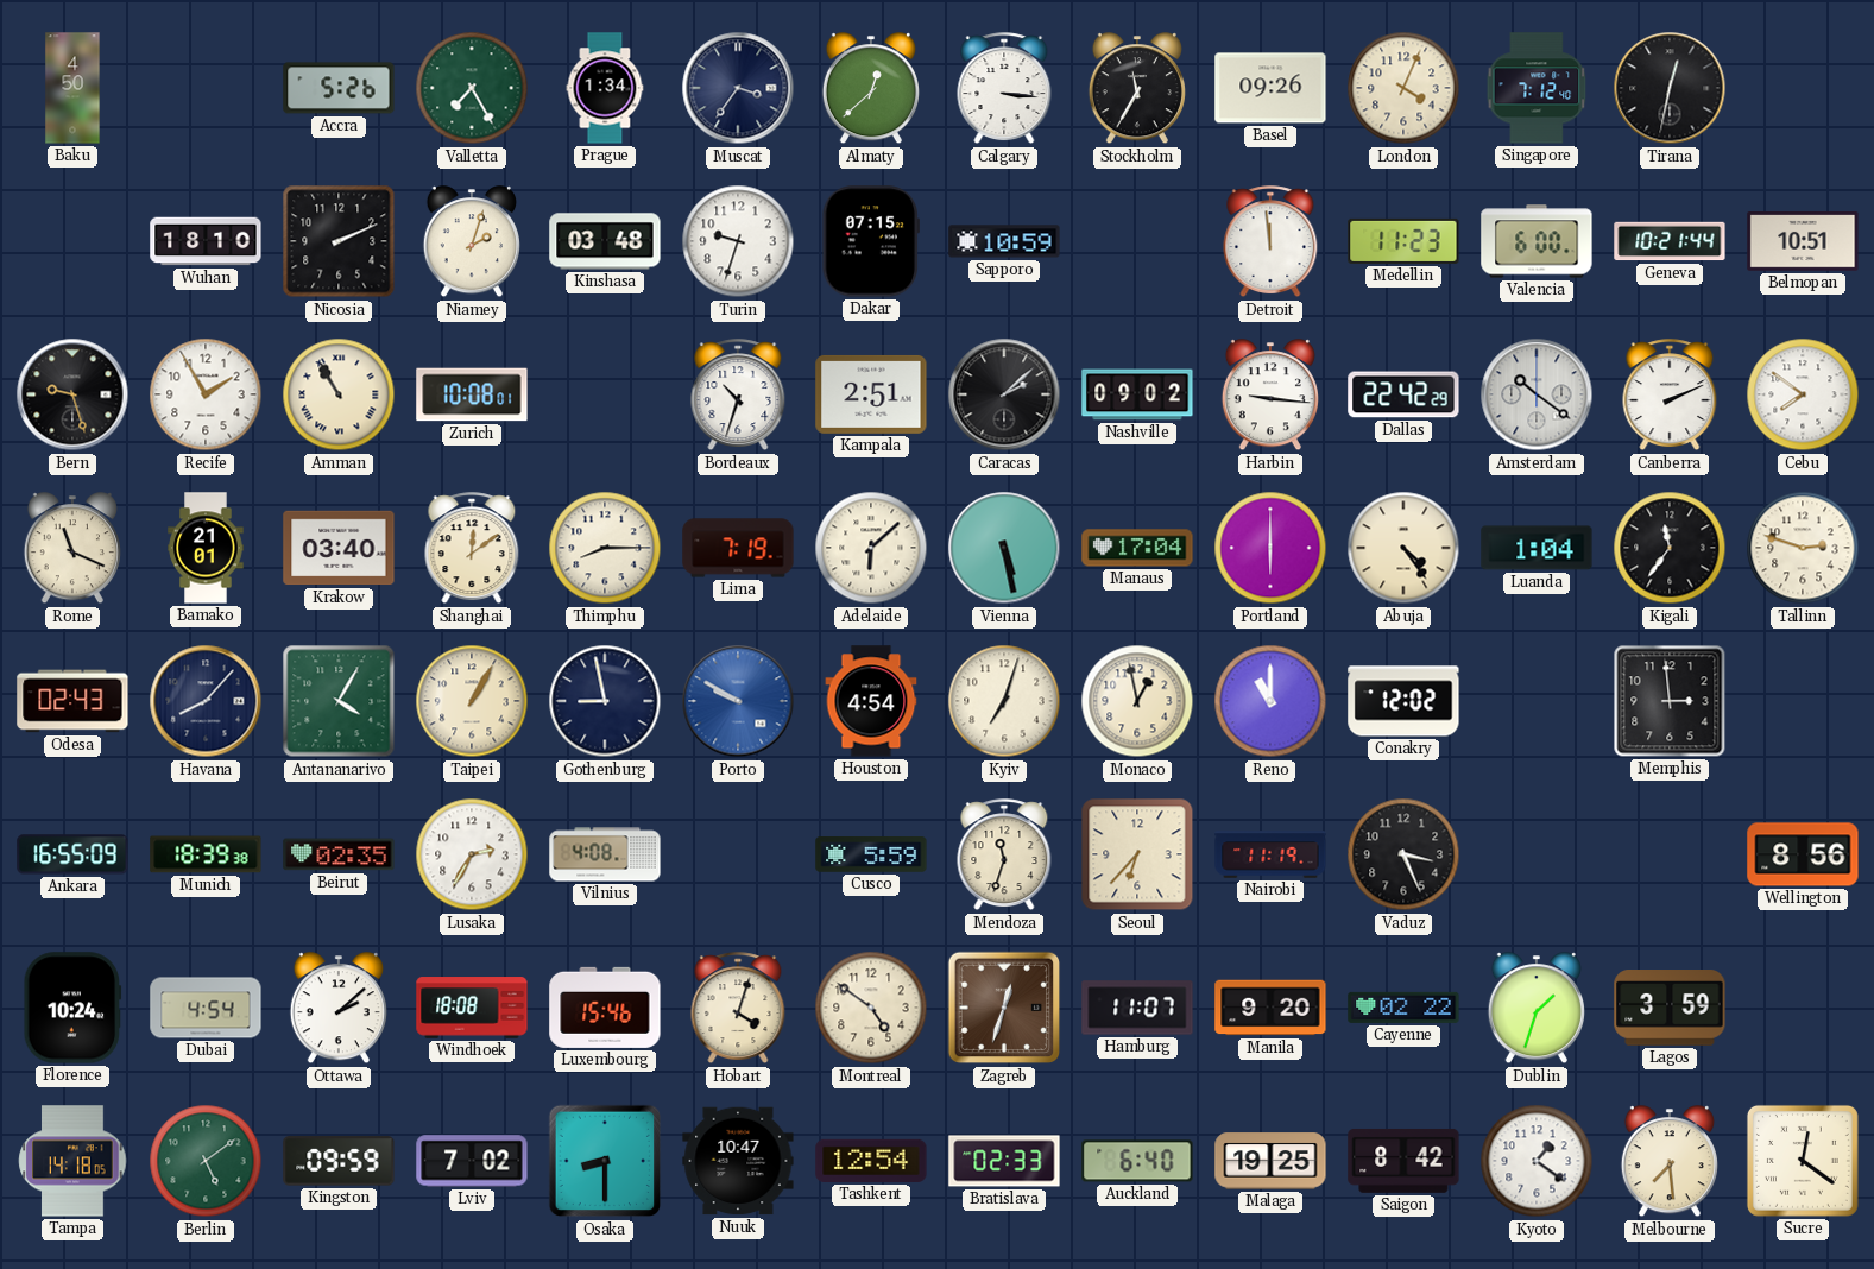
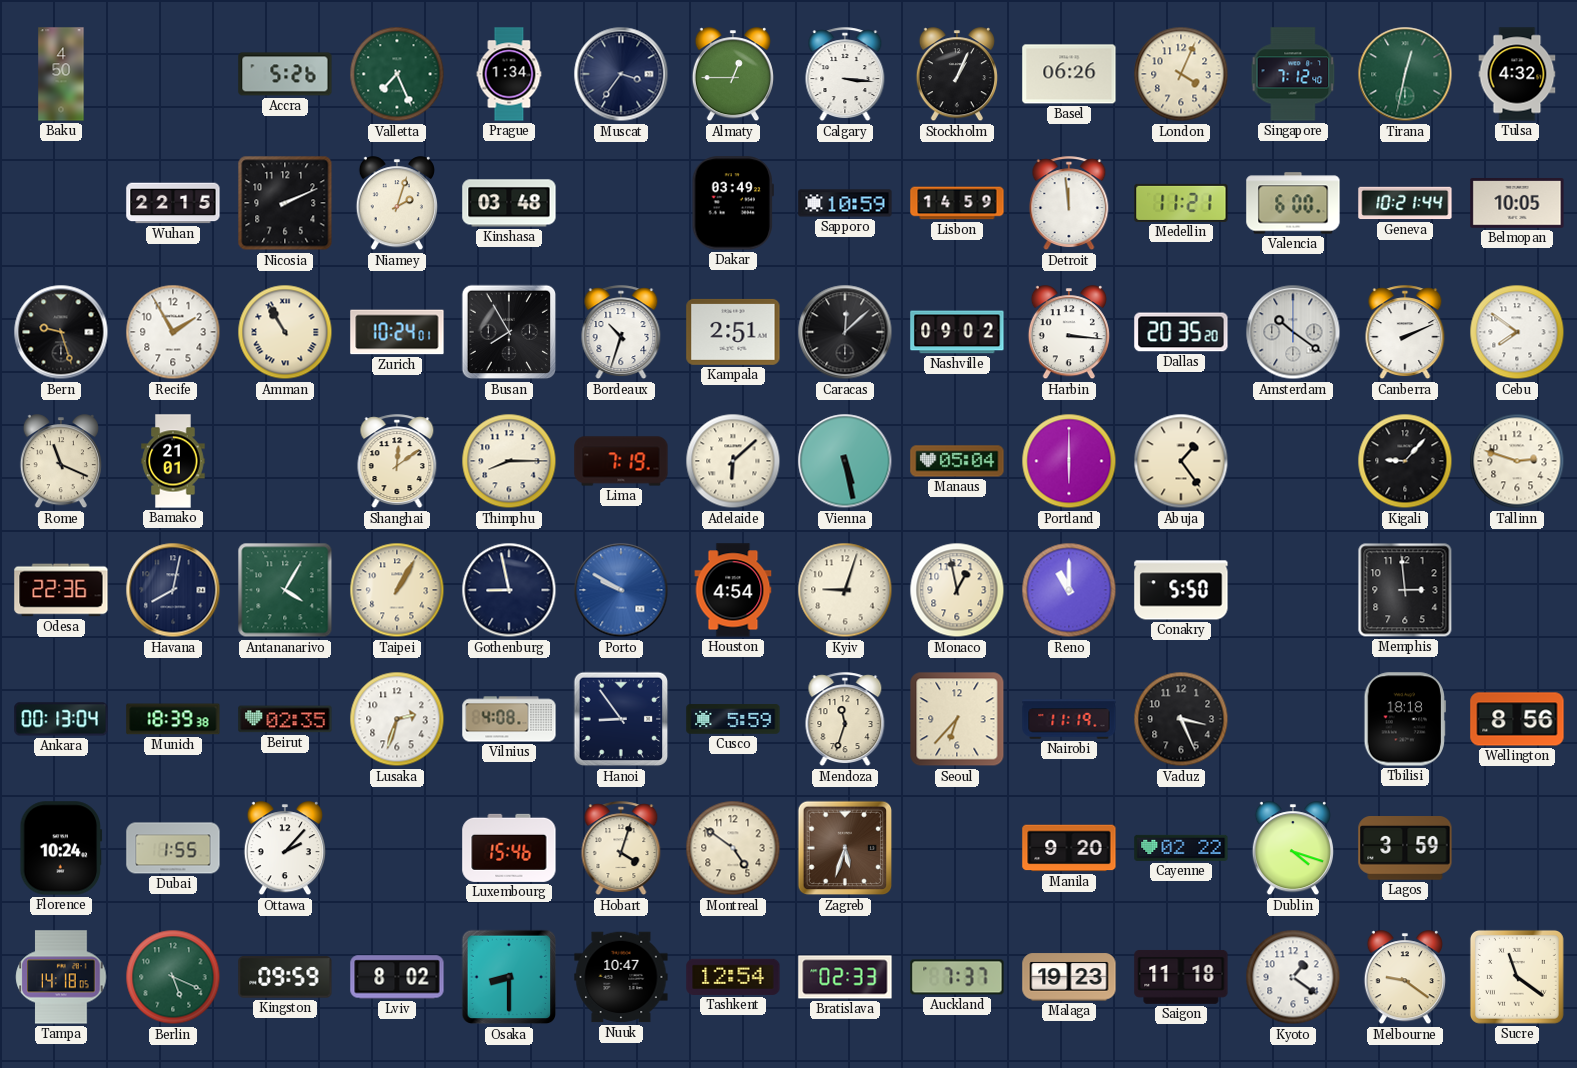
Valletta: 7:25 -> 7:26
Almaty: 12:38 -> 12:45
Stockholm: 11:35 -> 1:04
Basel: 09:26 -> 06:26
Tirana dial: black -> green
Tulsa: none -> 4:32
Wuhan: 18:10 -> 22:15
Turin: 9:33 -> none
Dakar: 07:15 -> 03:49
Lisbon: none -> 14:59
Medellin: 11:23 -> 11:21
Belmopan: 10:51 -> 10:05
Zurich: 10:08 -> 10:24
Busan: none -> 7:55
Caracas: 2:08 -> 12:08
Harbin: 9:16 -> 3:16
Dallas: 22:42 -> 20:35
Krakow: 03:40 -> none
Manaus: 17:04 -> 05:04
Abuja: 4:24 -> 1:24
Luanda: 1:04 -> none
Kigali: 11:36 -> 9:07
Odesa: 02:43 -> 22:36
Havana: 8:07 -> 8:02
Kyiv: 7:03 -> 9:03
Conakry: 12:02 -> 5:50
Ankara: 16:55 -> 00:13
Lusaka: 2:35 -> 2:33
Hanoi: none -> 8:54
Tbilisi: none -> 18:18
Dubai: 4:54 -> 1:55
Ottawa: 2:08 -> 2:07
Windhoek: 18:08 -> none
Zagreb: 12:33 -> 5:33
Hamburg: 11:07 -> none
Dublin: 1:33 -> 4:18
Berlin: 5:09 -> 5:19
Lviv: 7:02 -> 8:02
Auckland: 6:40 -> 7:37
Malaga: 19:25 -> 19:23
Saigon: 8:42 -> 11:18
Melbourne: 7:29 -> 9:21
Sucre: 12:21 -> 11:21
